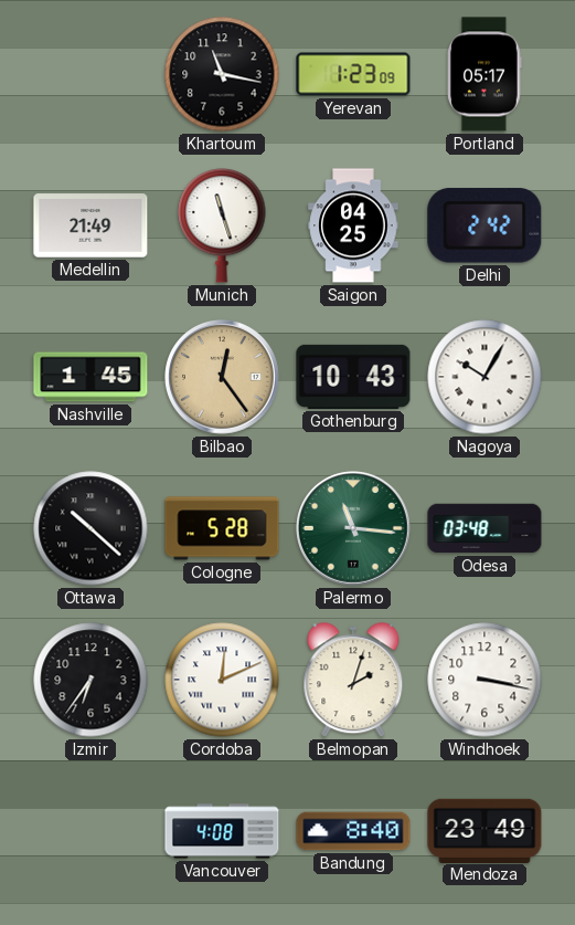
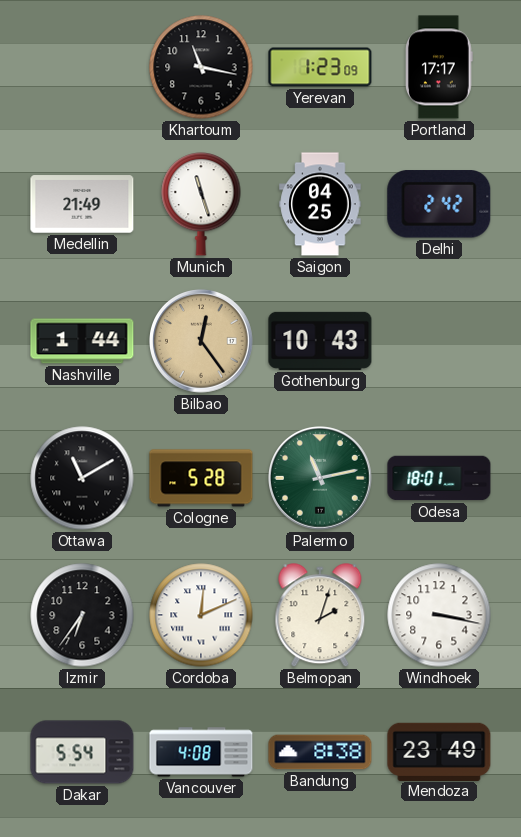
Portland: 05:17 -> 17:17
Nashville: 1:45 -> 1:44
Nagoya: 10:05 -> none
Ottawa: 10:22 -> 11:10
Palermo: 11:16 -> 11:13
Odesa: 03:48 -> 18:01
Dakar: none -> 5:54
Bandung: 8:40 -> 8:38
